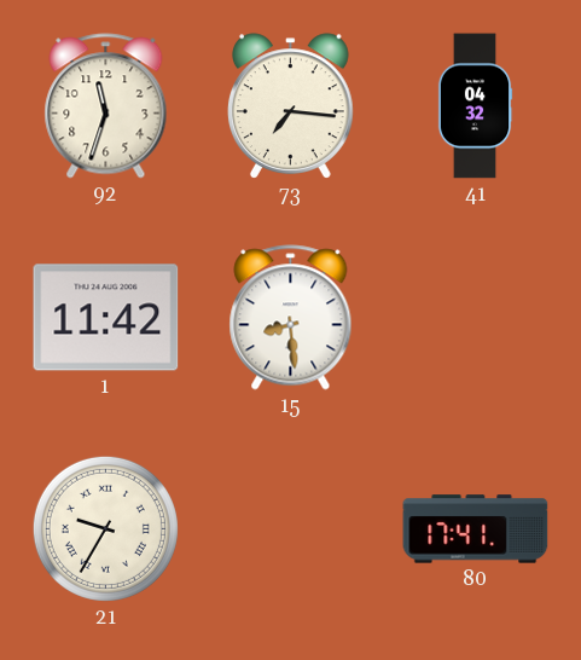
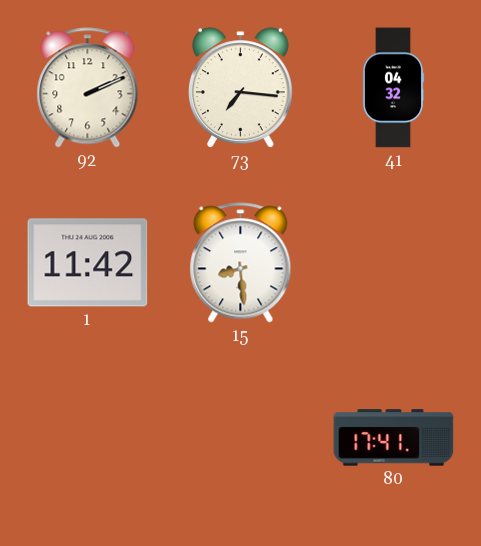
92: 11:33 -> 2:11
21: 9:35 -> none
